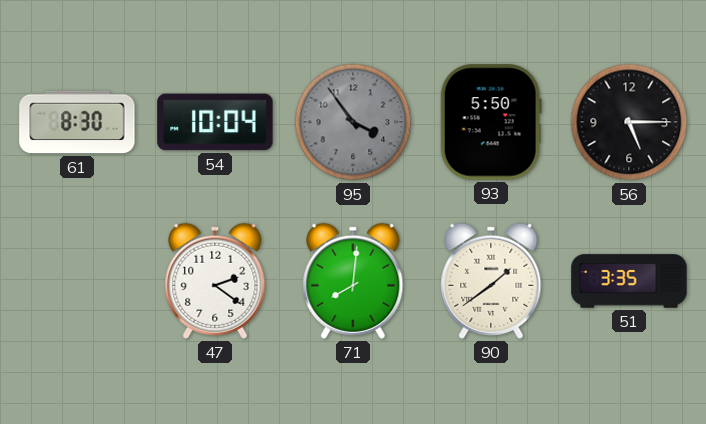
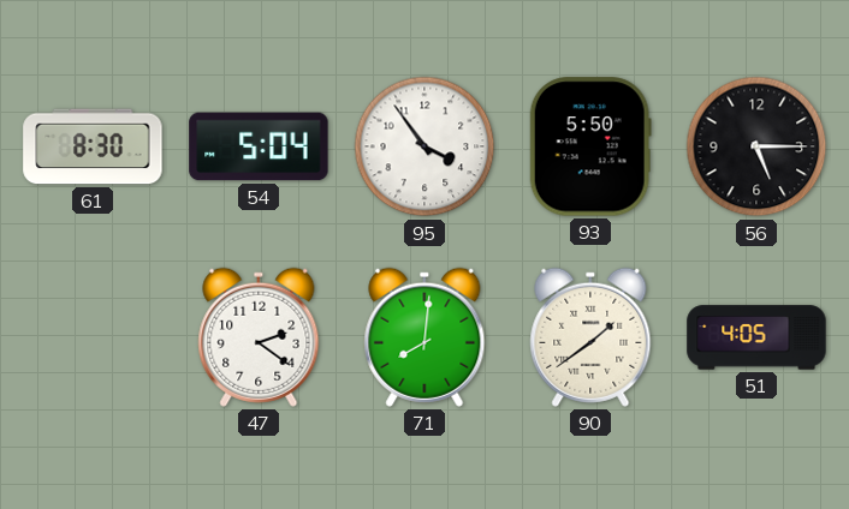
54: 10:04 -> 5:04
95 dial: grey -> white
51: 3:35 -> 4:05
